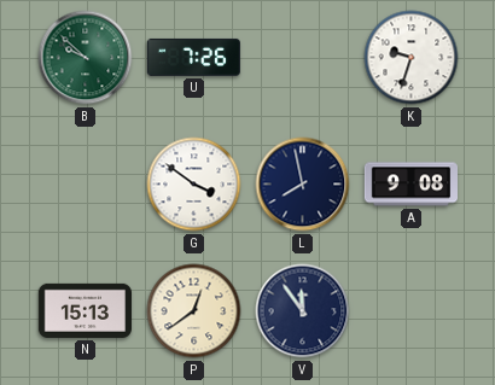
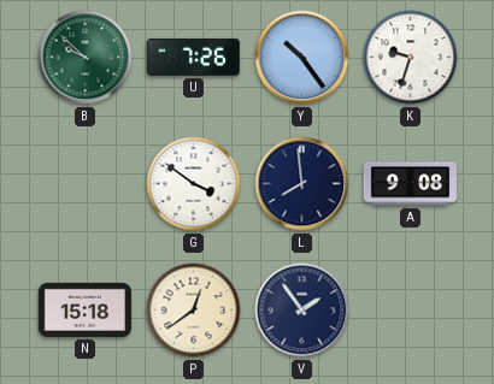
Y: none -> 10:24
L: 7:58 -> 7:59
N: 15:13 -> 15:18
V: 11:54 -> 1:54
